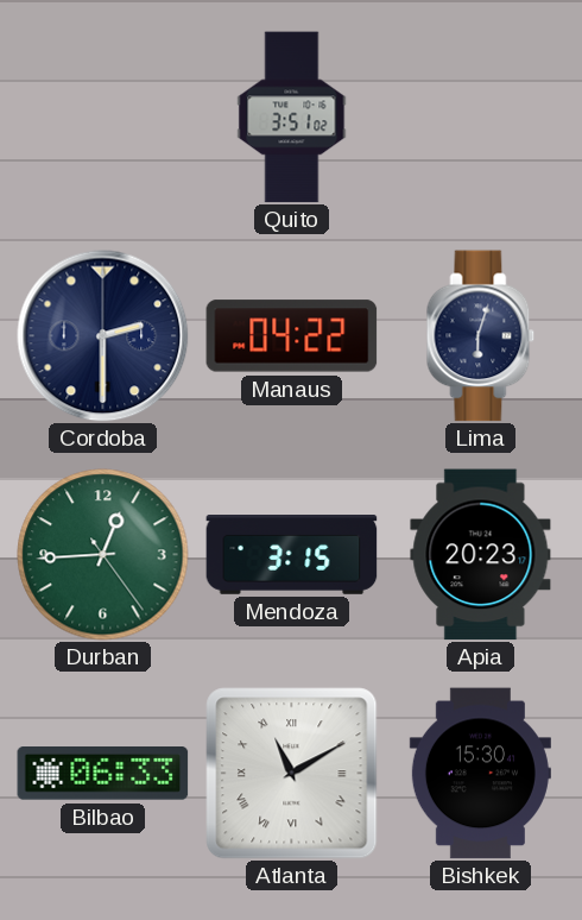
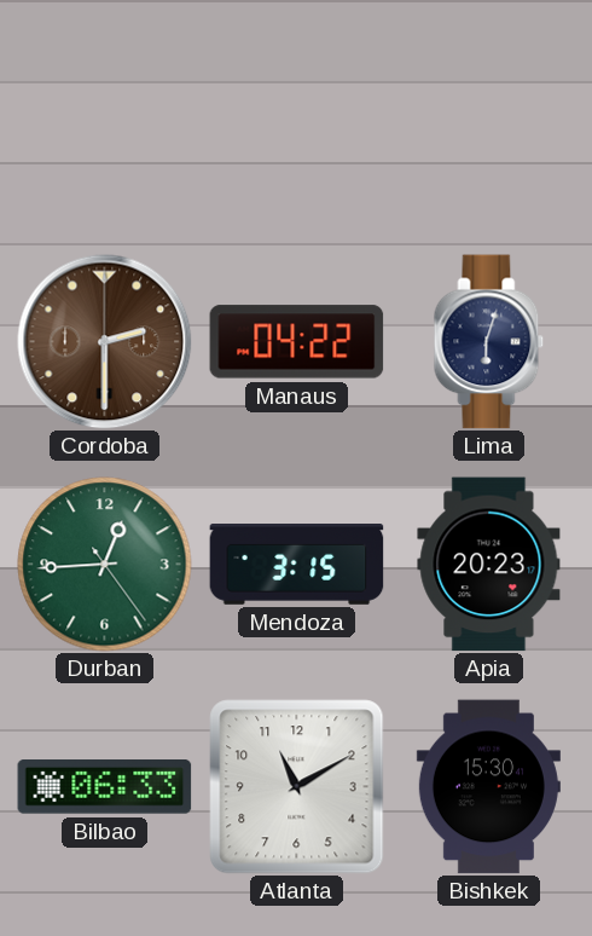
Quito: 3:51 -> none
Cordoba dial: navy -> brown
Atlanta numerals: Roman -> Arabic
